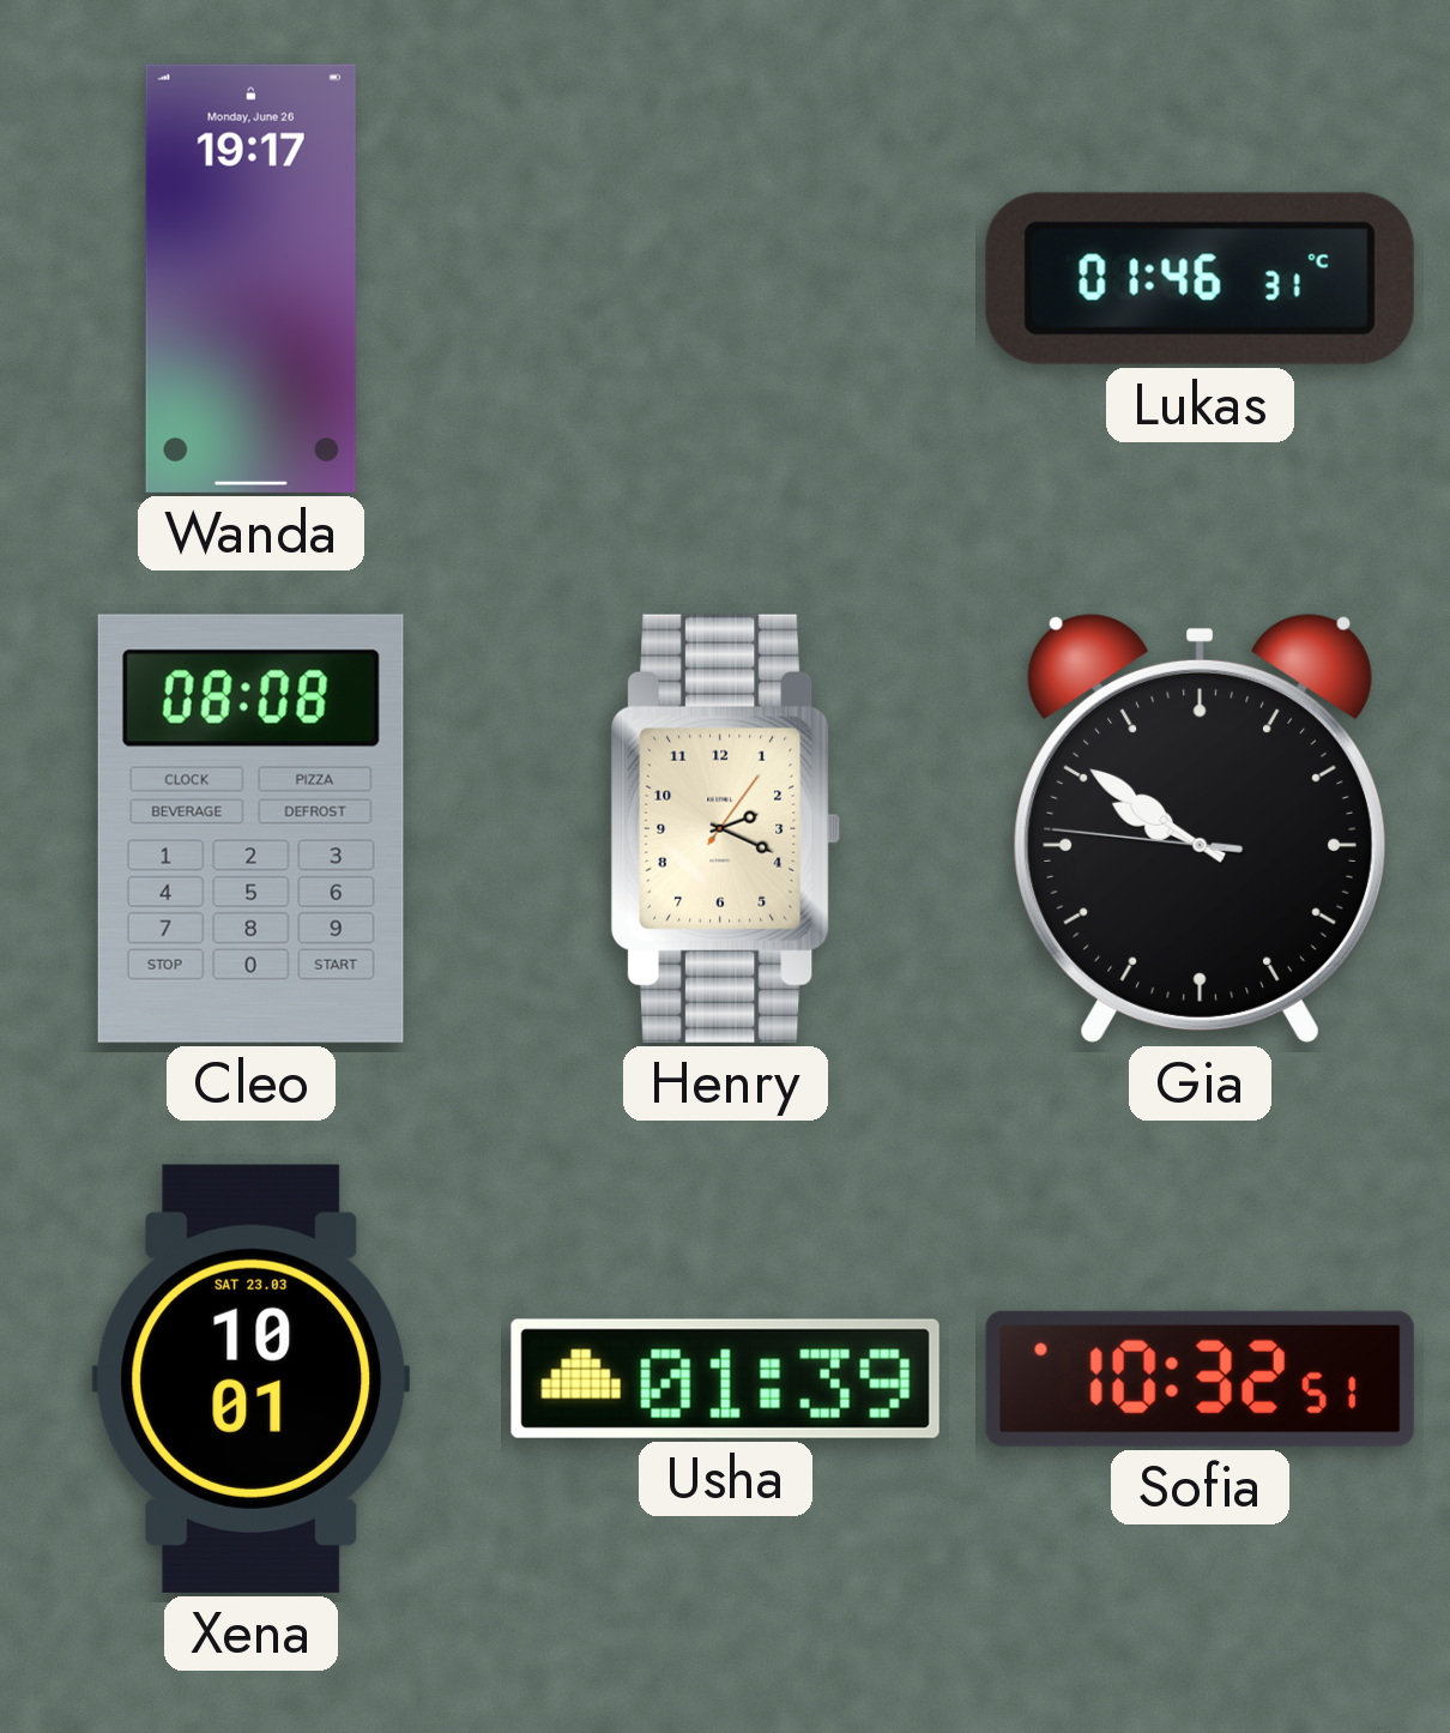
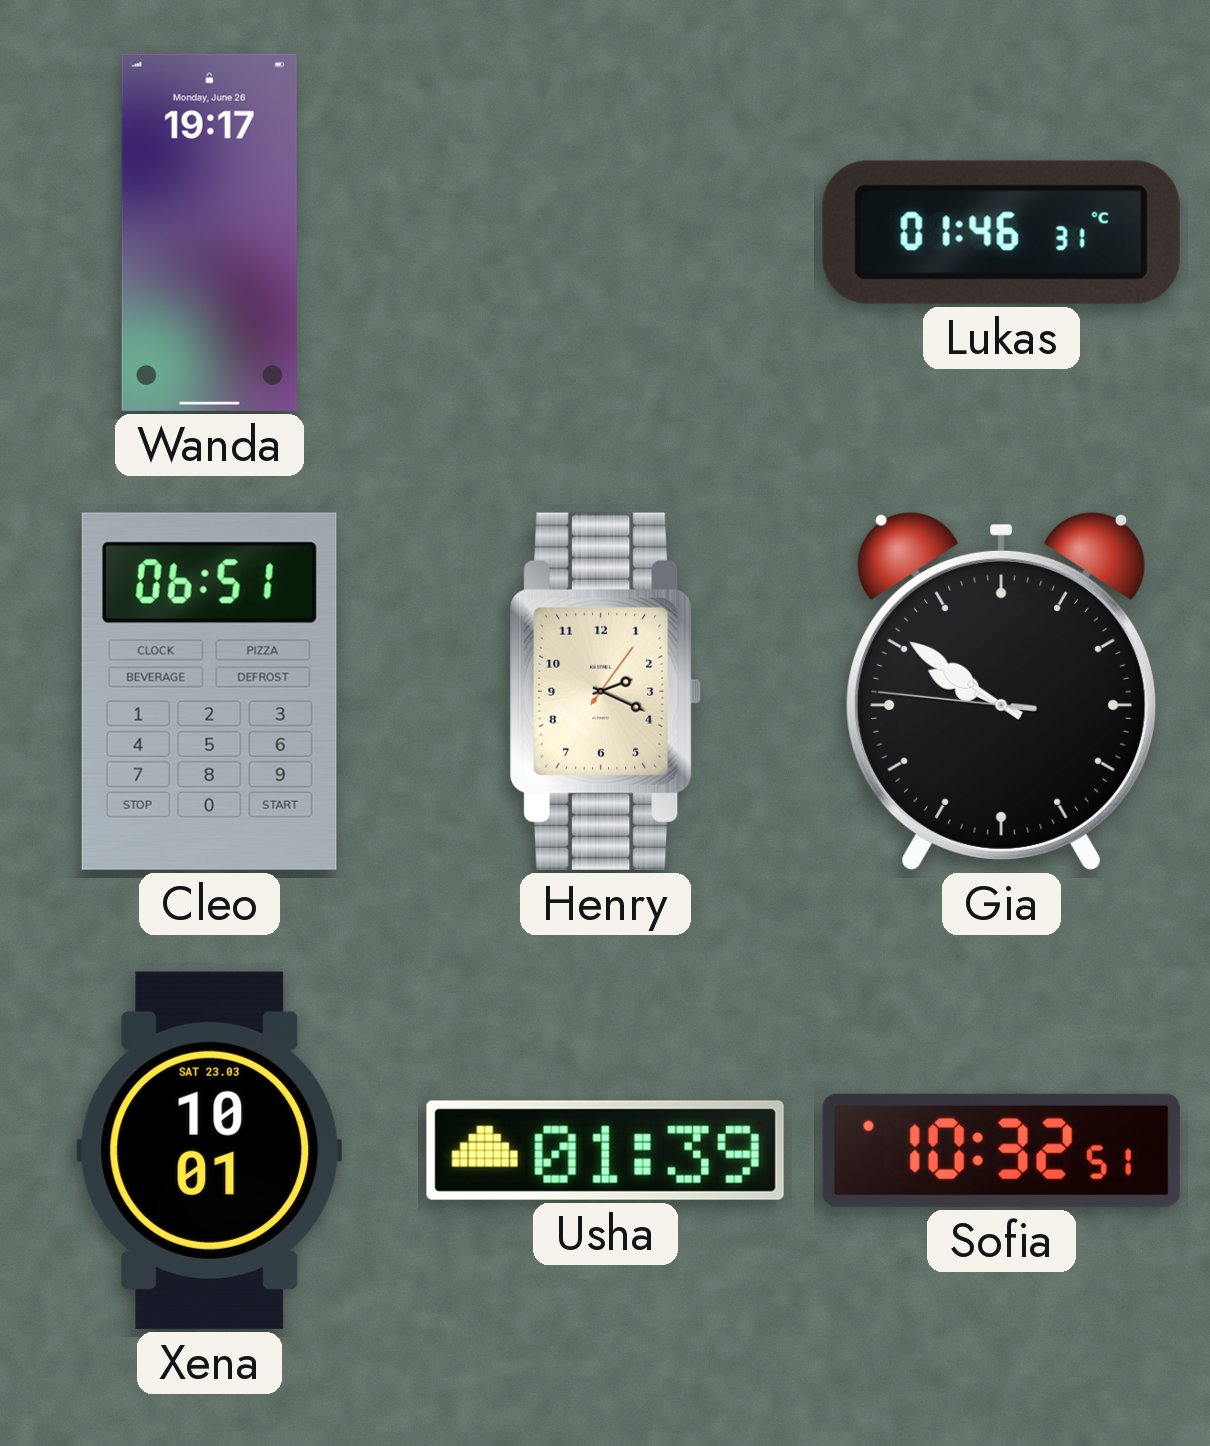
Cleo: 08:08 -> 06:51
